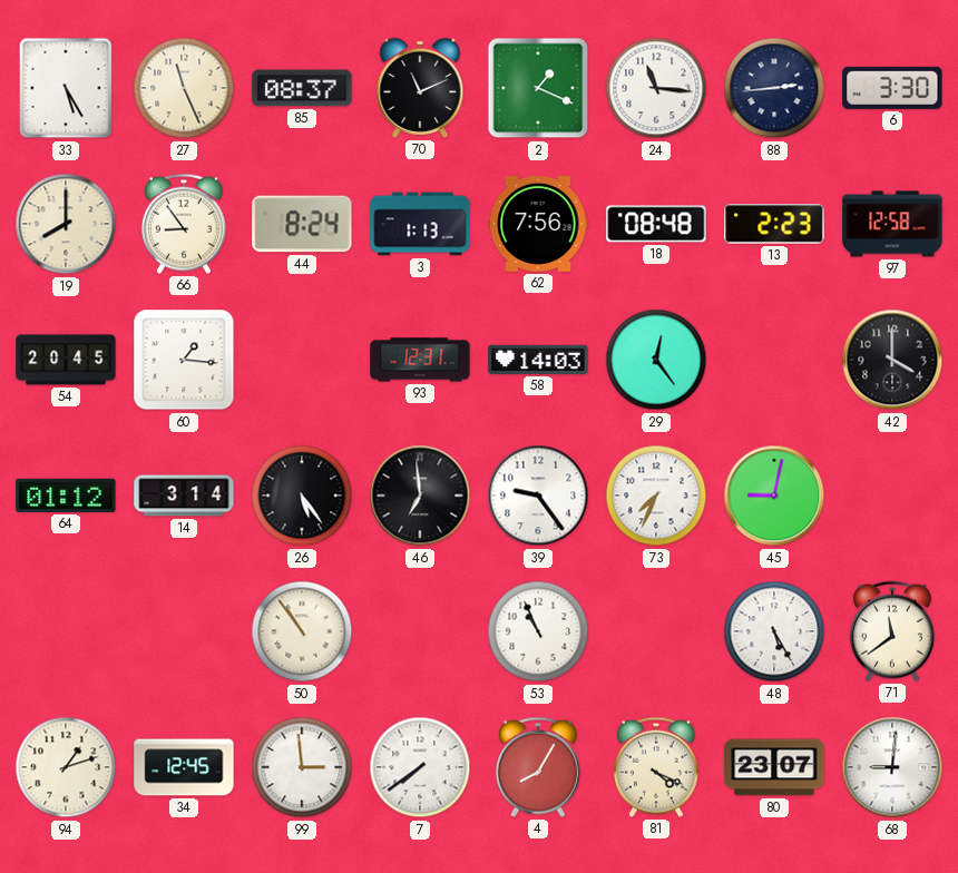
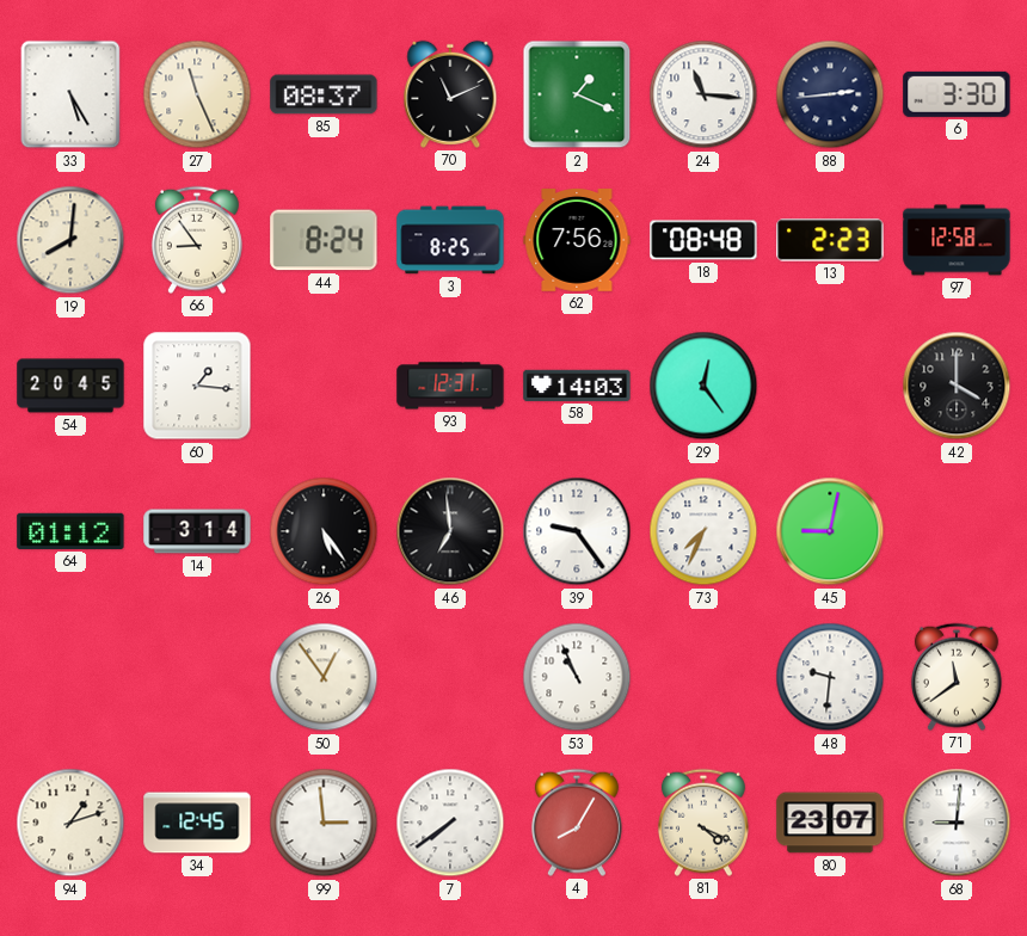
19: 8:00 -> 8:01
3: 1:13 -> 8:25
50: 10:54 -> 12:54
48: 5:25 -> 9:31
